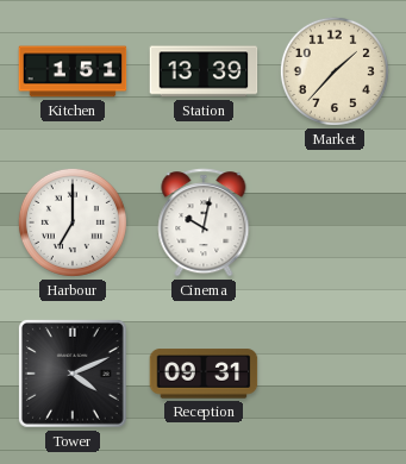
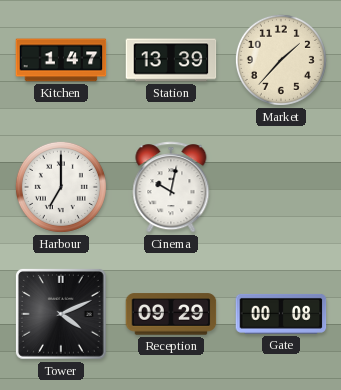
Kitchen: 1:51 -> 1:47
Reception: 09:31 -> 09:29
Gate: none -> 00:08
